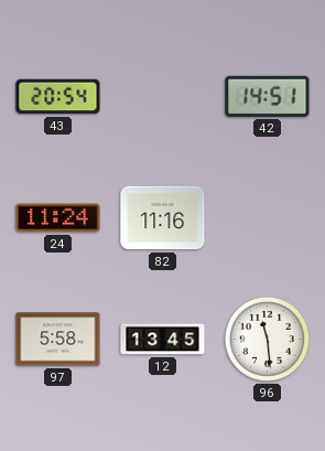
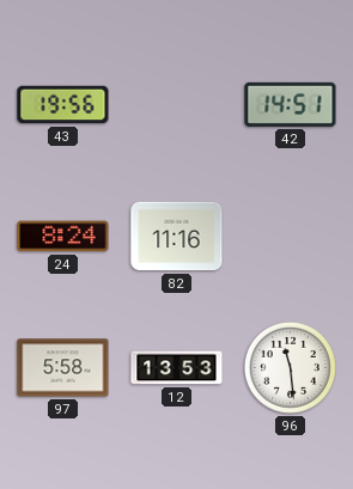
43: 20:54 -> 19:56
24: 11:24 -> 8:24
12: 13:45 -> 13:53
